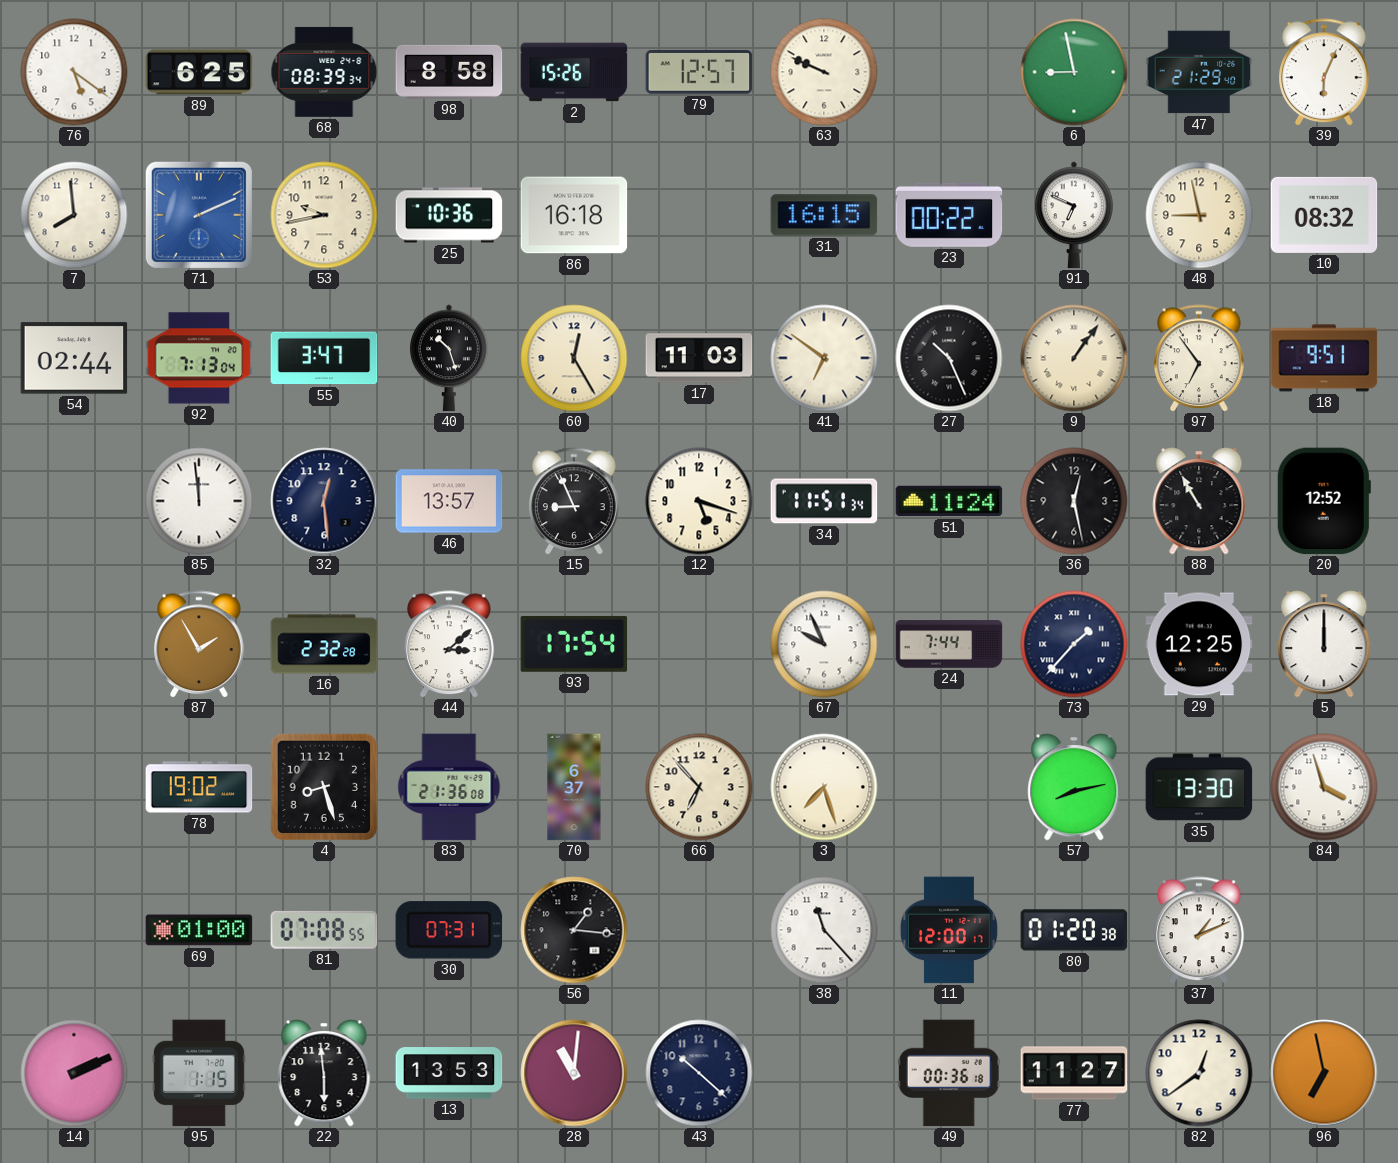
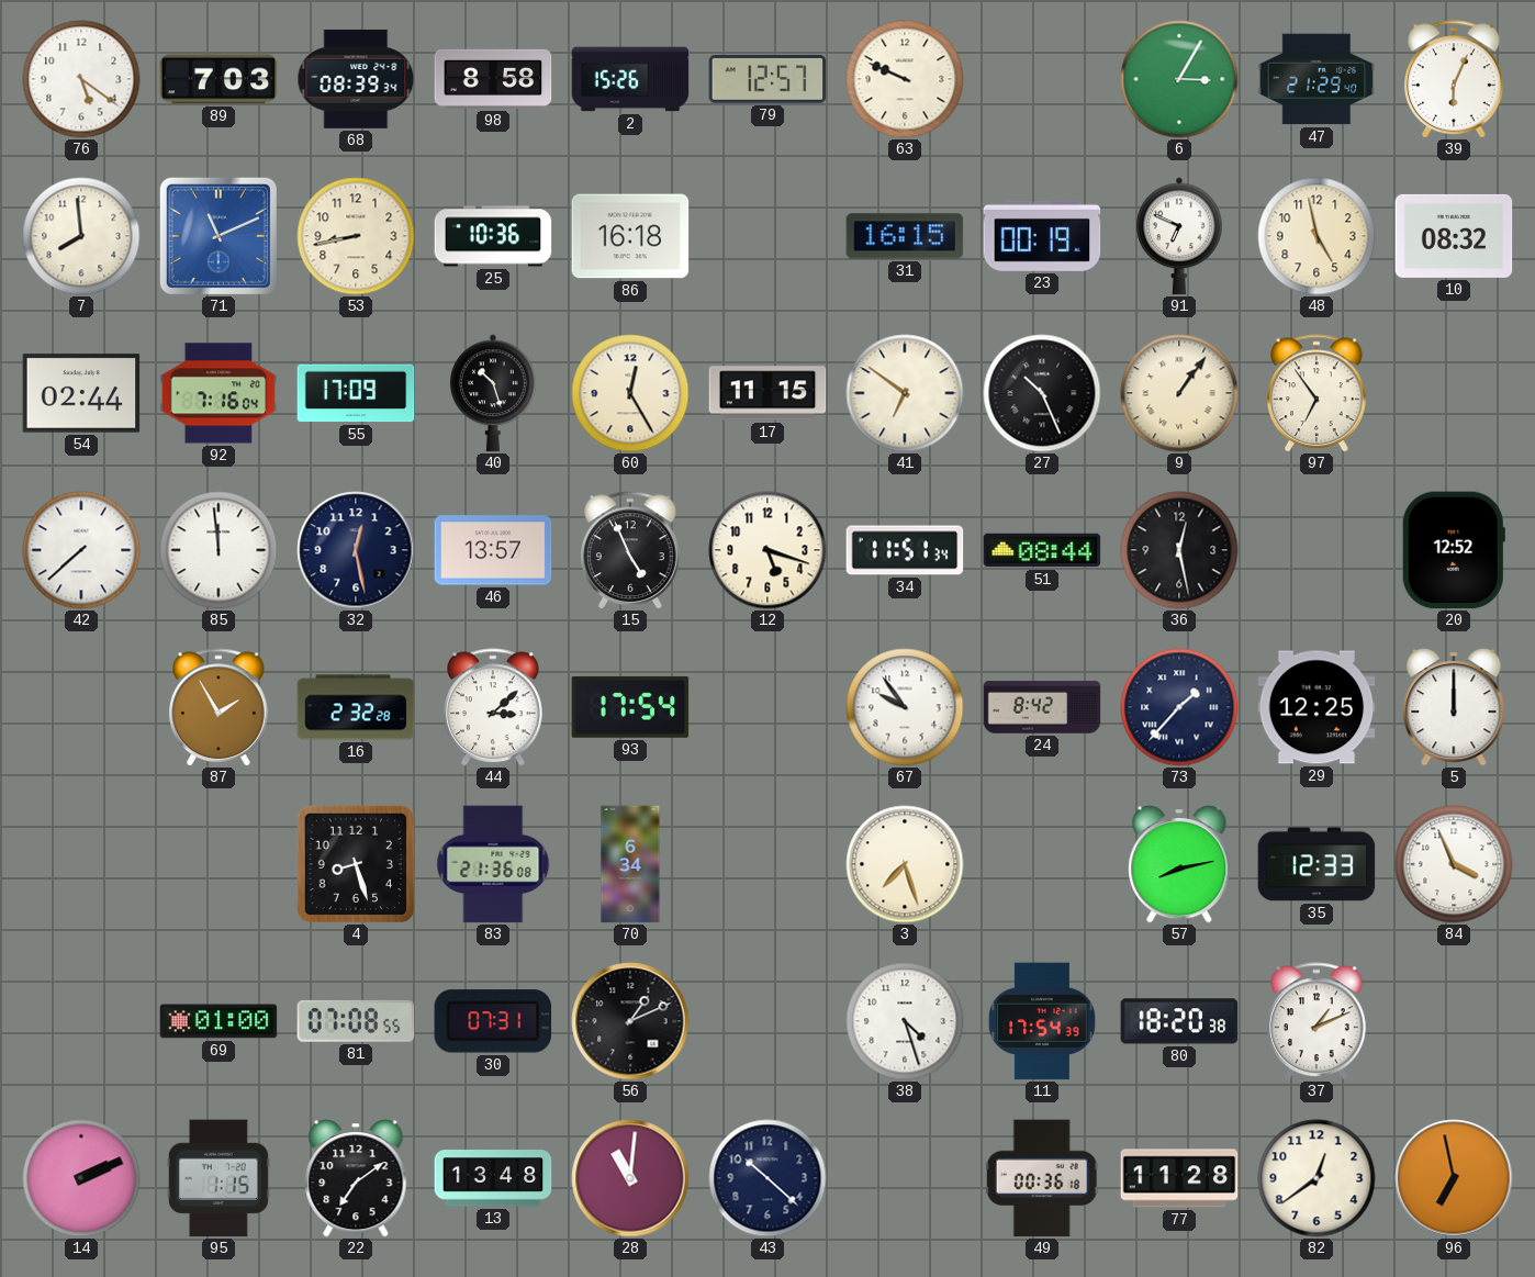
89: 6:25 -> 7:03
6: 8:58 -> 3:05
71: 2:11 -> 11:11
53: 9:43 -> 8:43
23: 00:22 -> 00:19
48: 8:58 -> 4:58
92: 7:13 -> 7:16
55: 3:47 -> 17:09
17: 11:03 -> 11:15
18: 9:51 -> none
42: none -> 7:38
32: 12:29 -> 12:28
15: 8:56 -> 4:56
51: 11:24 -> 08:44
88: 10:55 -> none
67: 9:56 -> 9:54
24: 7:44 -> 8:42
78: 19:02 -> none
70: 6:37 -> 6:34
66: 6:53 -> none
35: 13:30 -> 12:33
84: 3:57 -> 3:56
56: 1:16 -> 1:11
38: 11:23 -> 4:27
11: 12:00 -> 17:54
80: 01:20 -> 18:20
22: 5:59 -> 7:09
13: 13:53 -> 13:48
77: 11:27 -> 11:28
